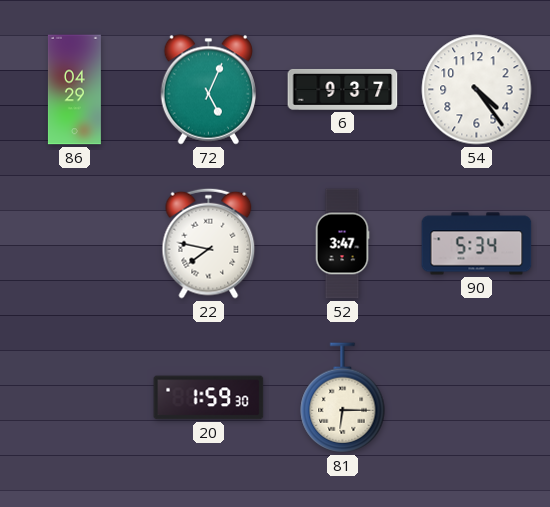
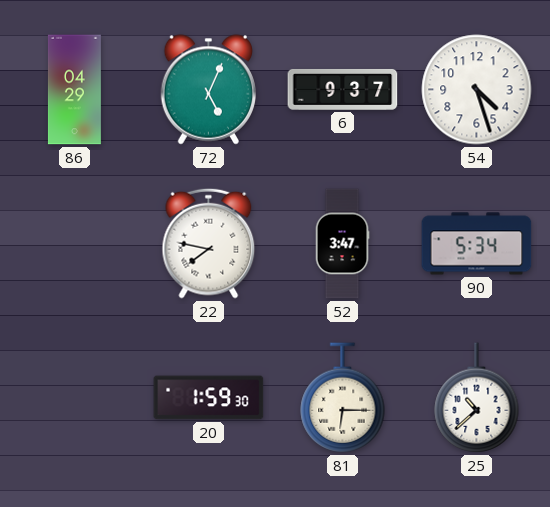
54: 4:24 -> 4:27
25: none -> 10:38
